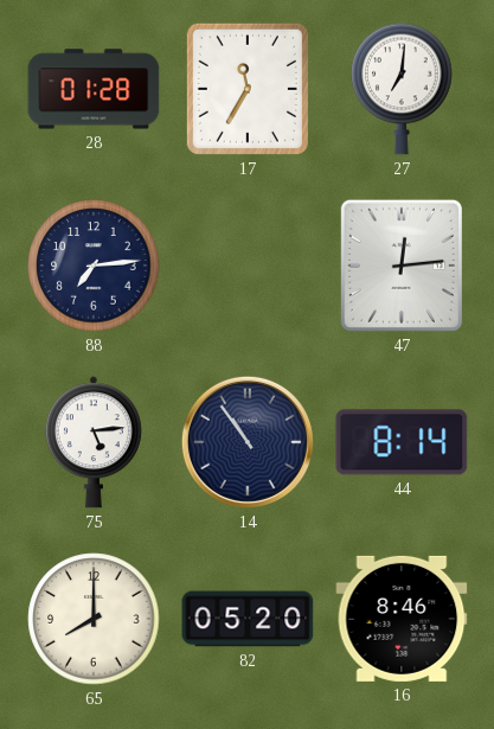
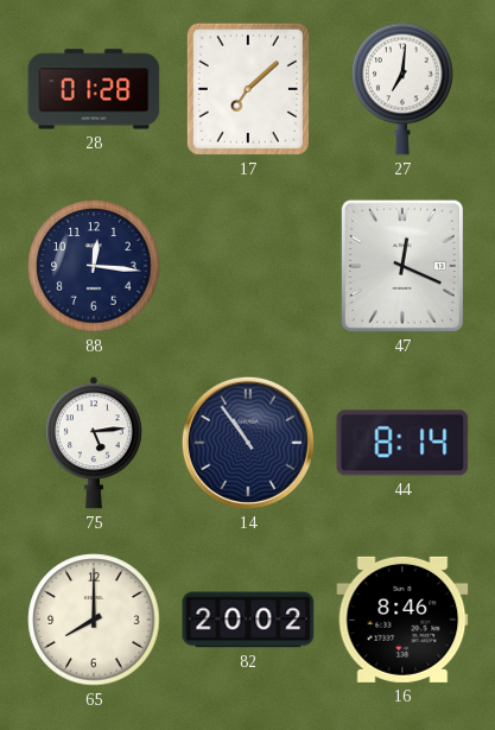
17: 11:35 -> 7:08
88: 7:14 -> 12:16
47: 12:14 -> 12:19
82: 05:20 -> 20:02
